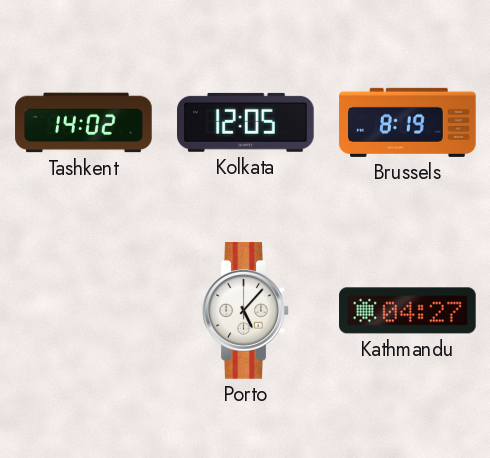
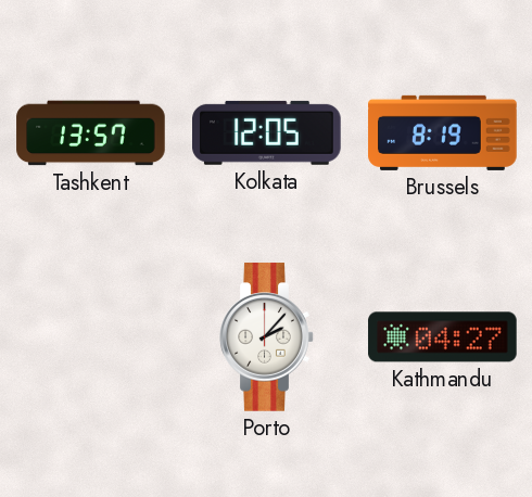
Tashkent: 14:02 -> 13:57
Porto: 5:07 -> 2:07
